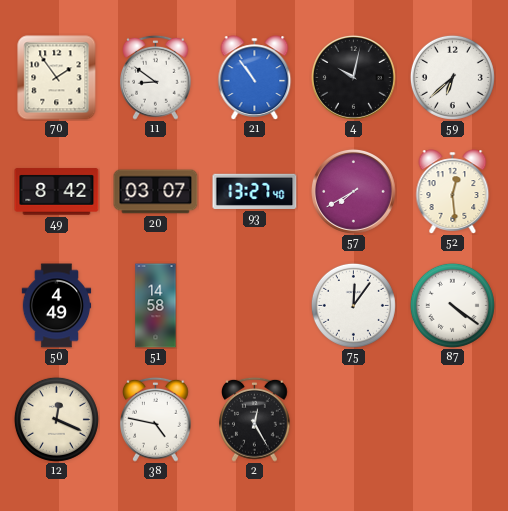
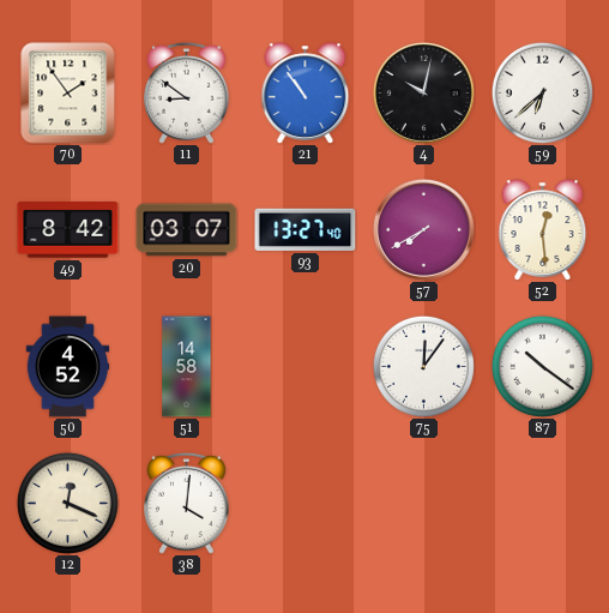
50: 4:49 -> 4:52
87: 4:21 -> 10:21
38: 4:47 -> 4:01
2: 12:25 -> none
